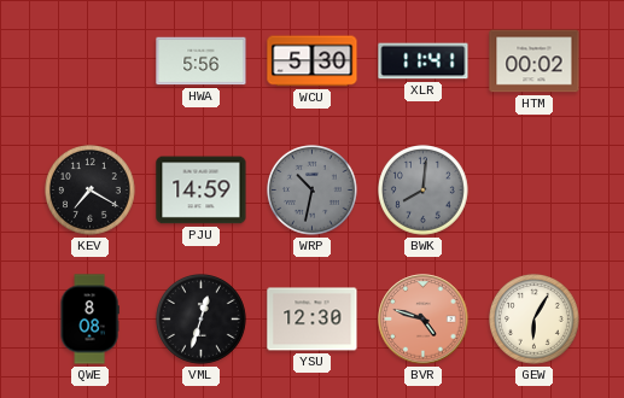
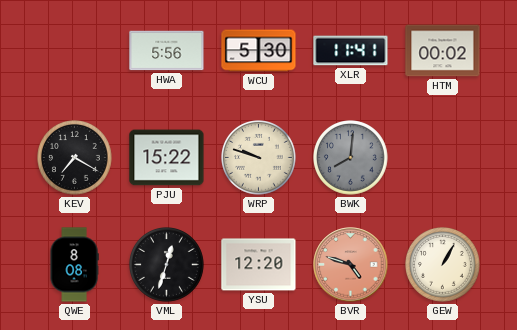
PJU: 14:59 -> 15:22
WRP: 10:32 -> 9:48
WRP dial: grey -> cream
YSU: 12:30 -> 12:20
GEW: 6:05 -> 1:05
